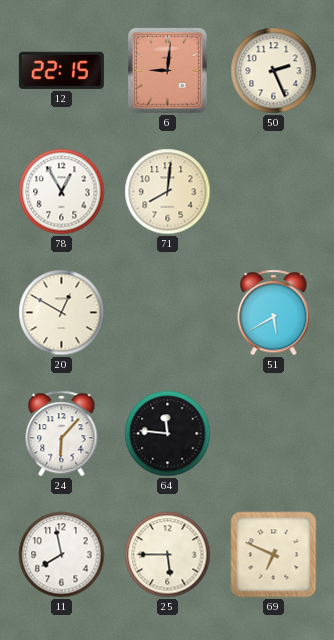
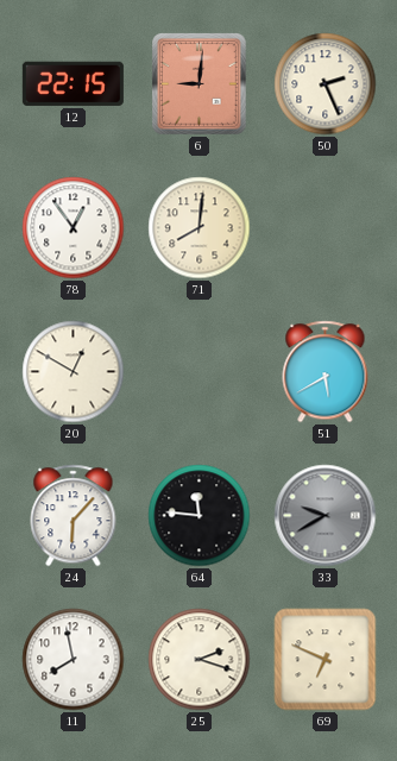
78: 12:55 -> 12:54
33: none -> 9:40
25: 5:45 -> 2:18
